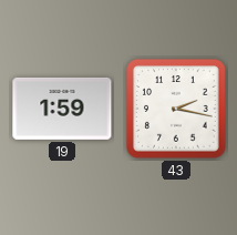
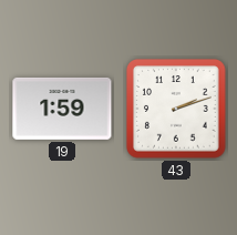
43: 2:17 -> 2:12
